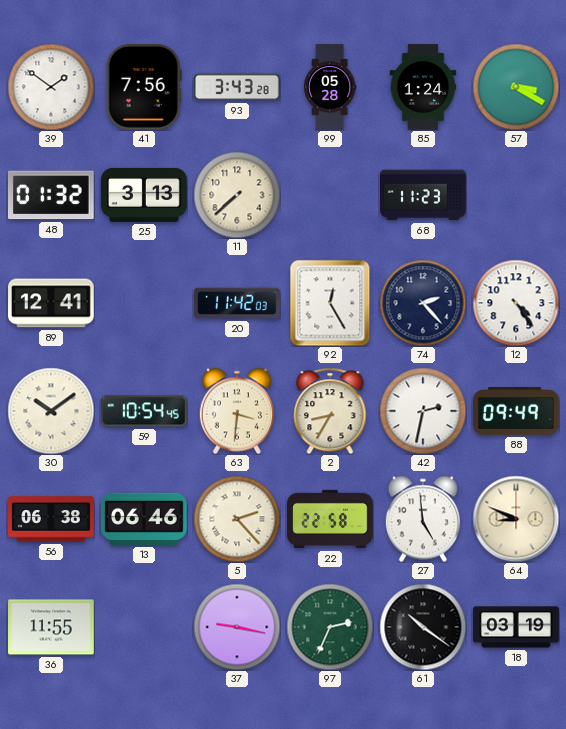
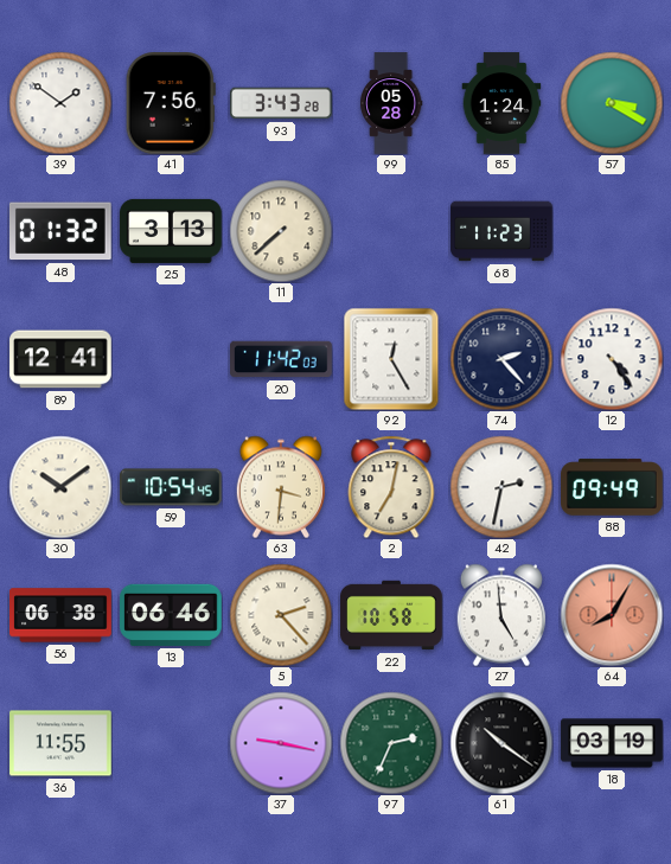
2: 8:35 -> 7:02
22: 22:58 -> 10:58
64: 8:49 -> 8:05
64 dial: cream -> salmon
